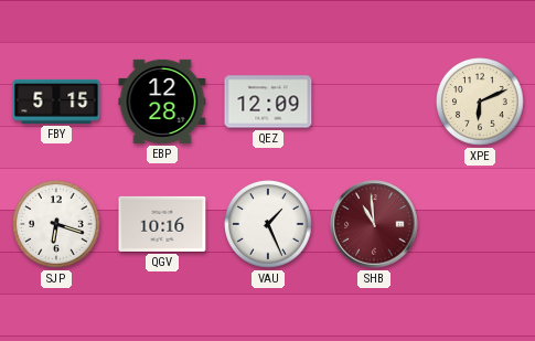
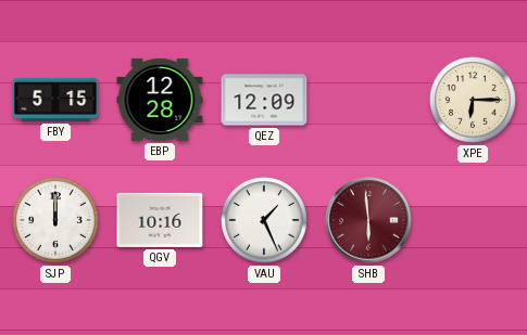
XPE: 6:11 -> 6:15
SJP: 6:18 -> 12:00
SHB: 10:59 -> 5:59
